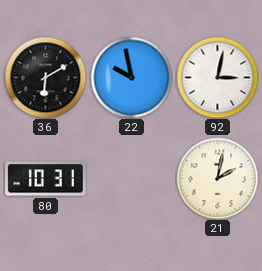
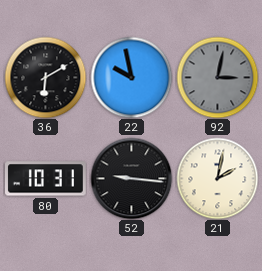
92 dial: white -> grey
52: none -> 9:16
